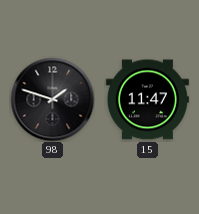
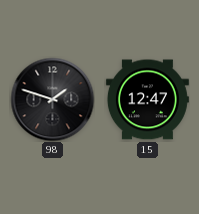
15: 11:47 -> 12:47
